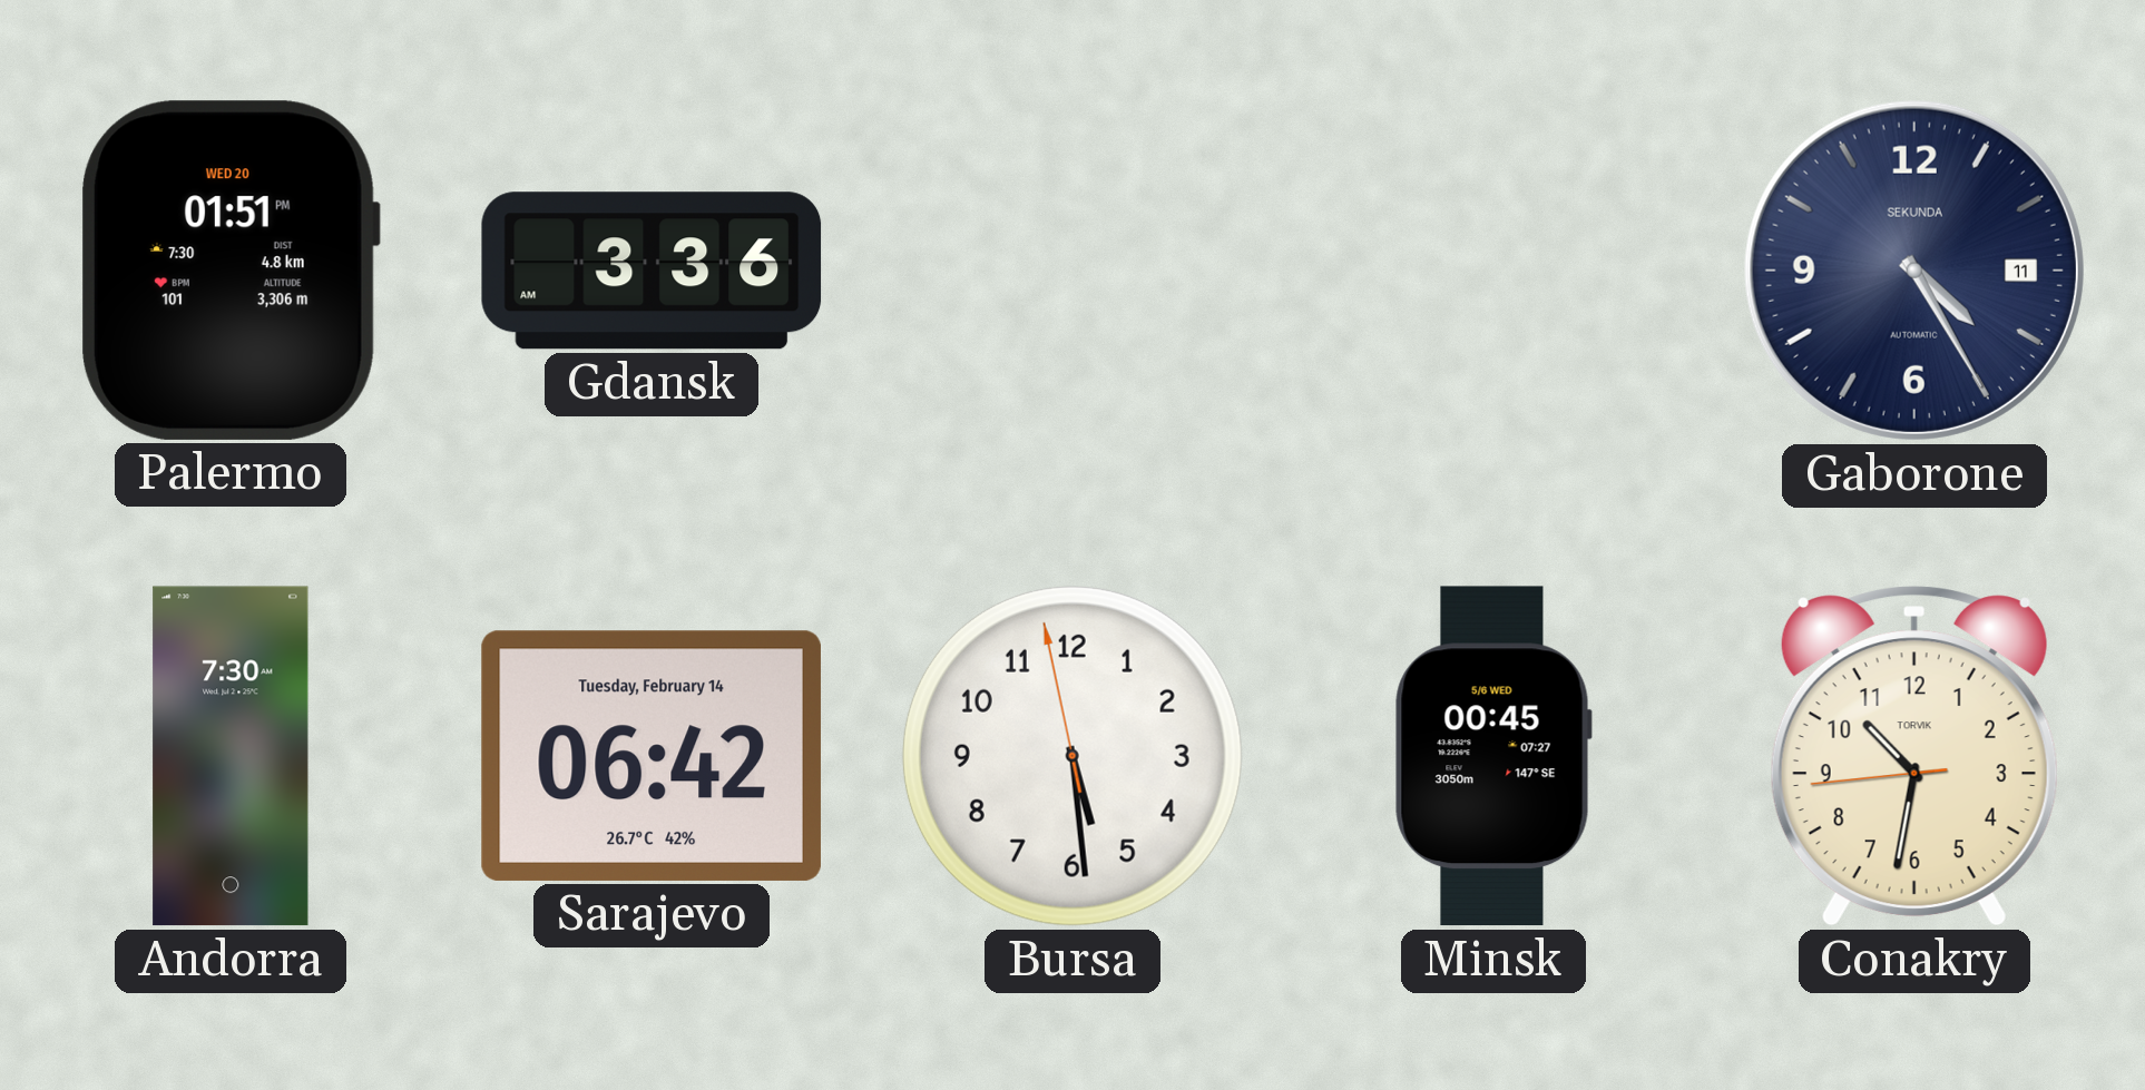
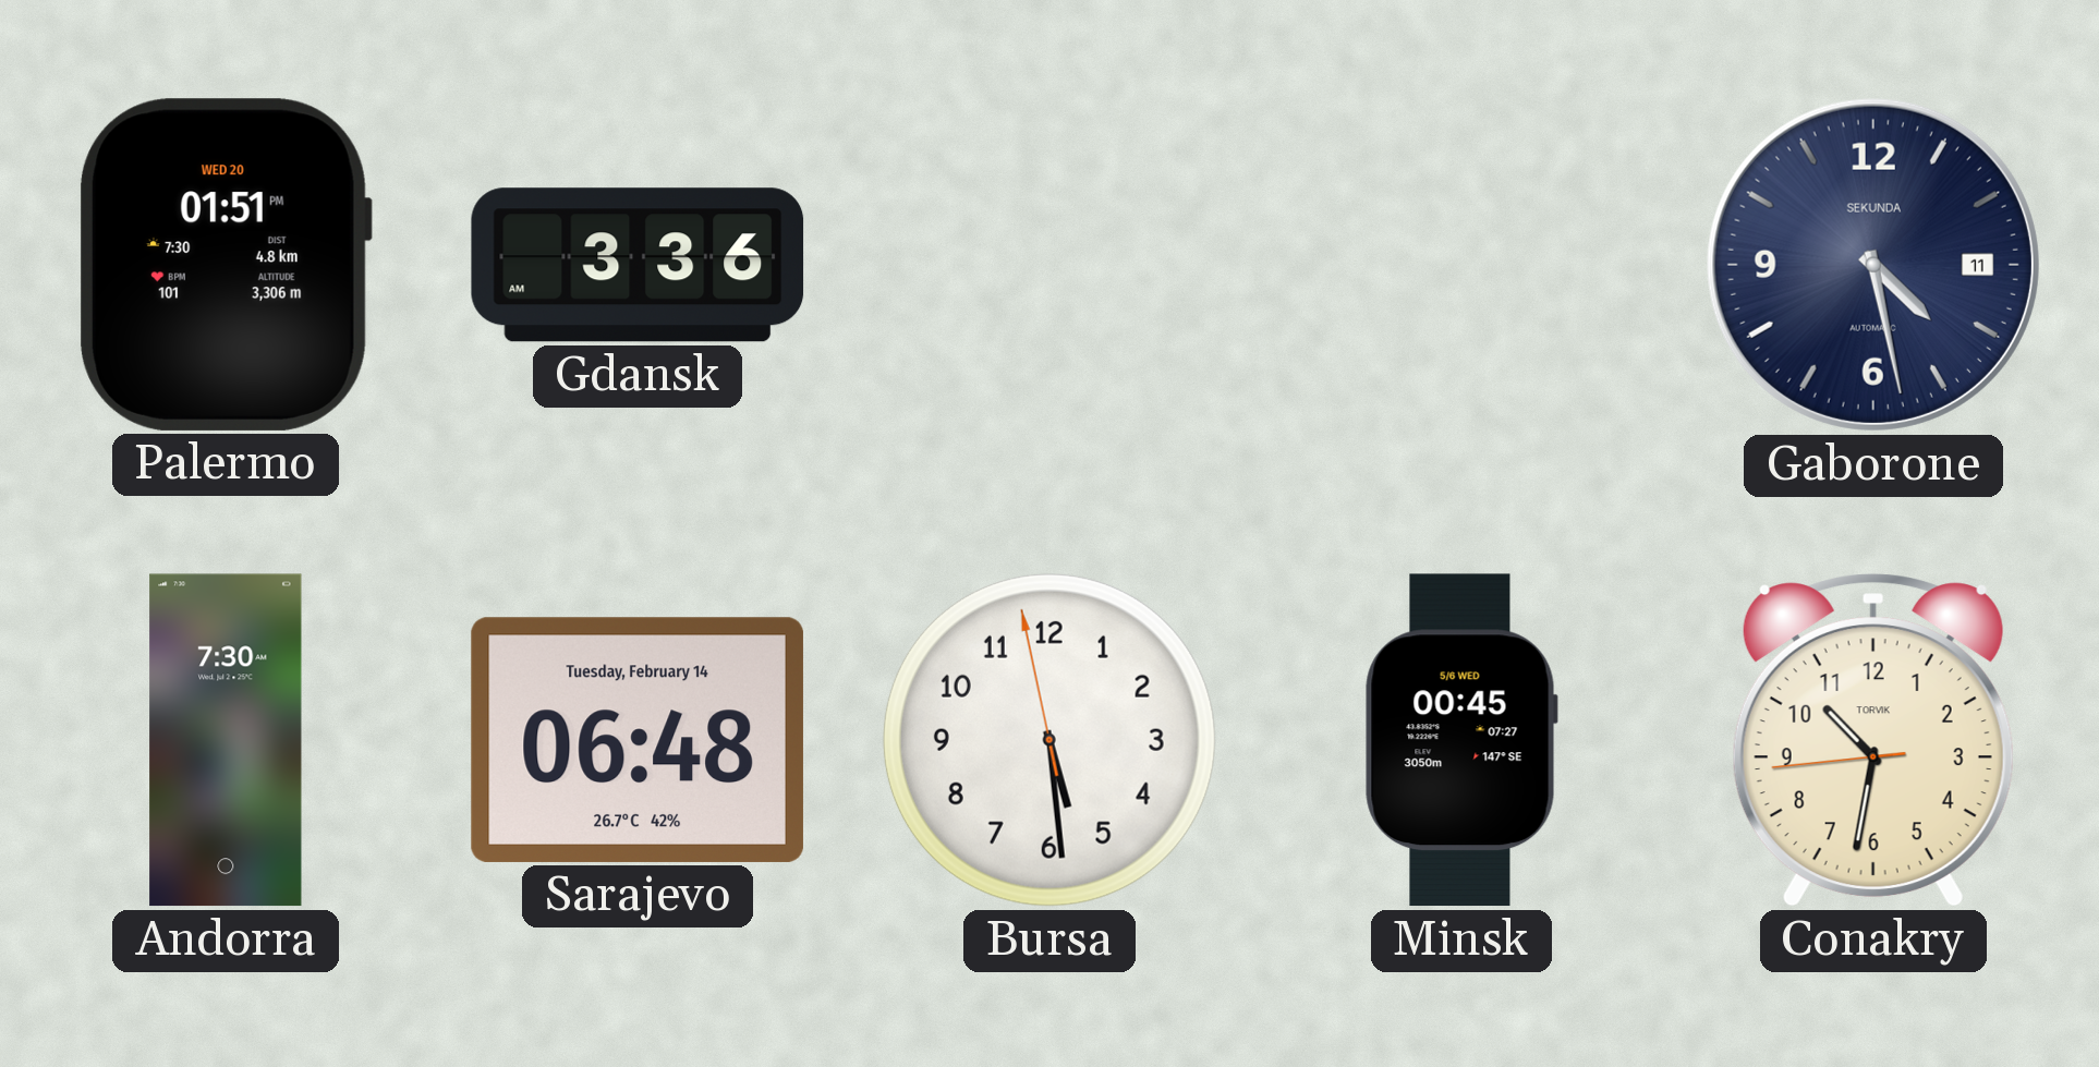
Gaborone: 4:25 -> 4:28
Sarajevo: 06:42 -> 06:48
